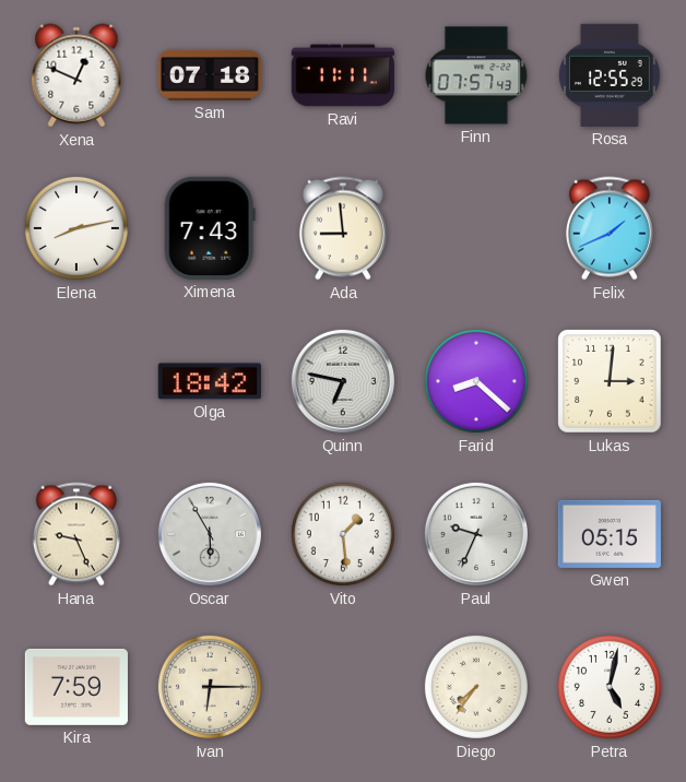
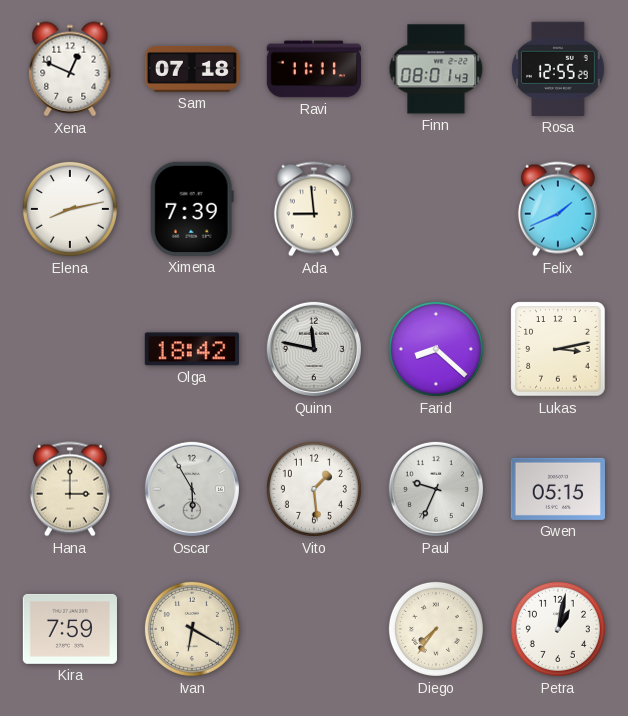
Finn: 07:57 -> 08:01
Ximena: 7:43 -> 7:39
Quinn: 6:47 -> 11:47
Lukas: 3:01 -> 3:13
Hana: 9:26 -> 3:00
Ivan: 6:15 -> 6:20
Petra: 5:02 -> 1:02
